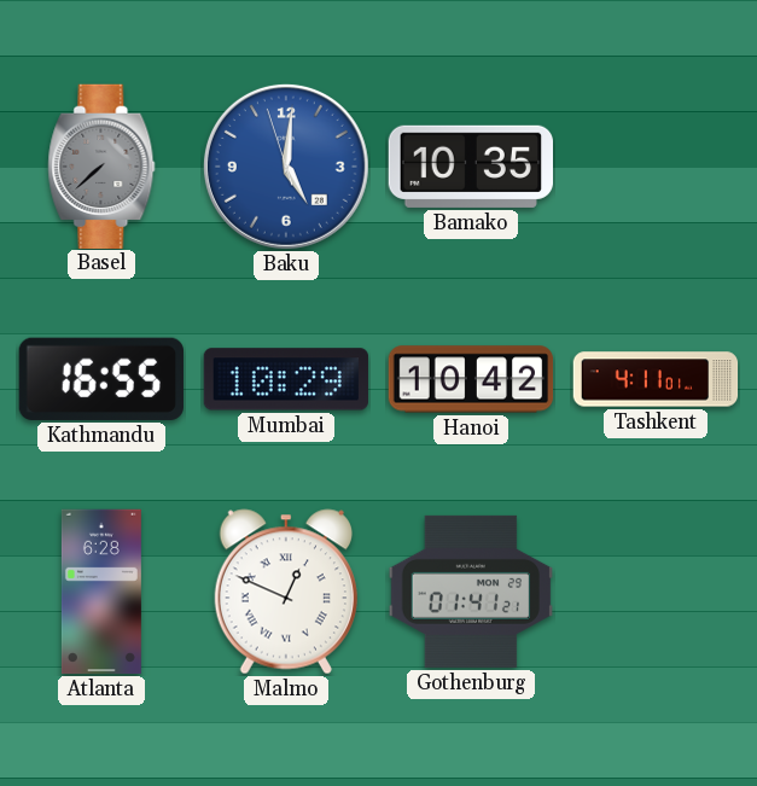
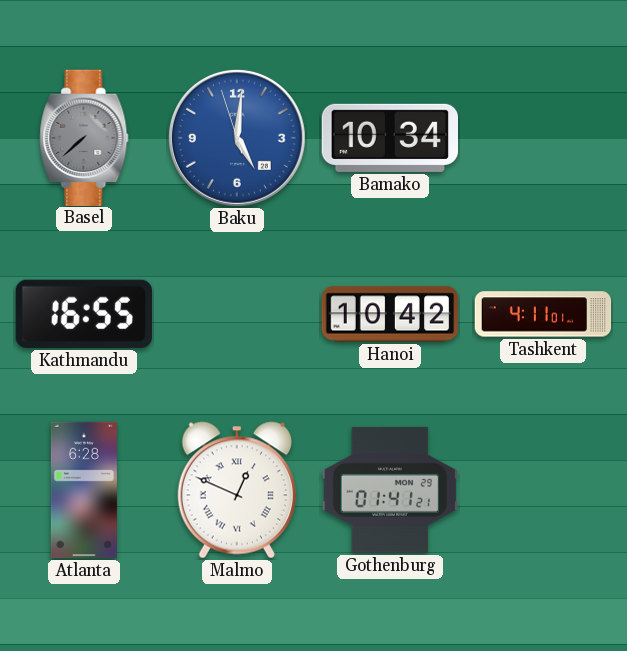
Bamako: 10:35 -> 10:34
Mumbai: 10:29 -> none
